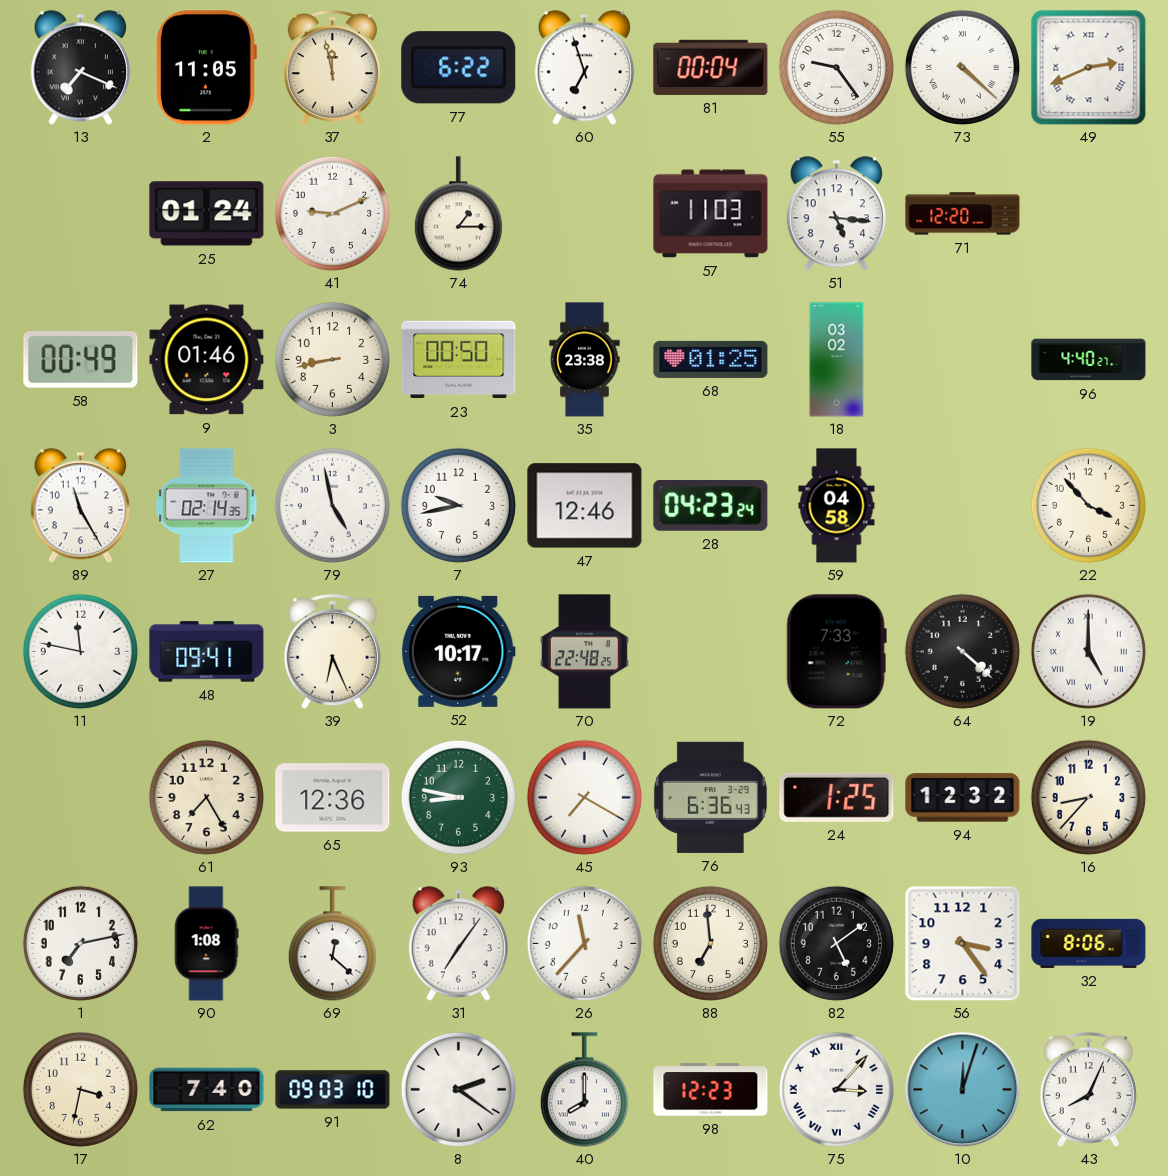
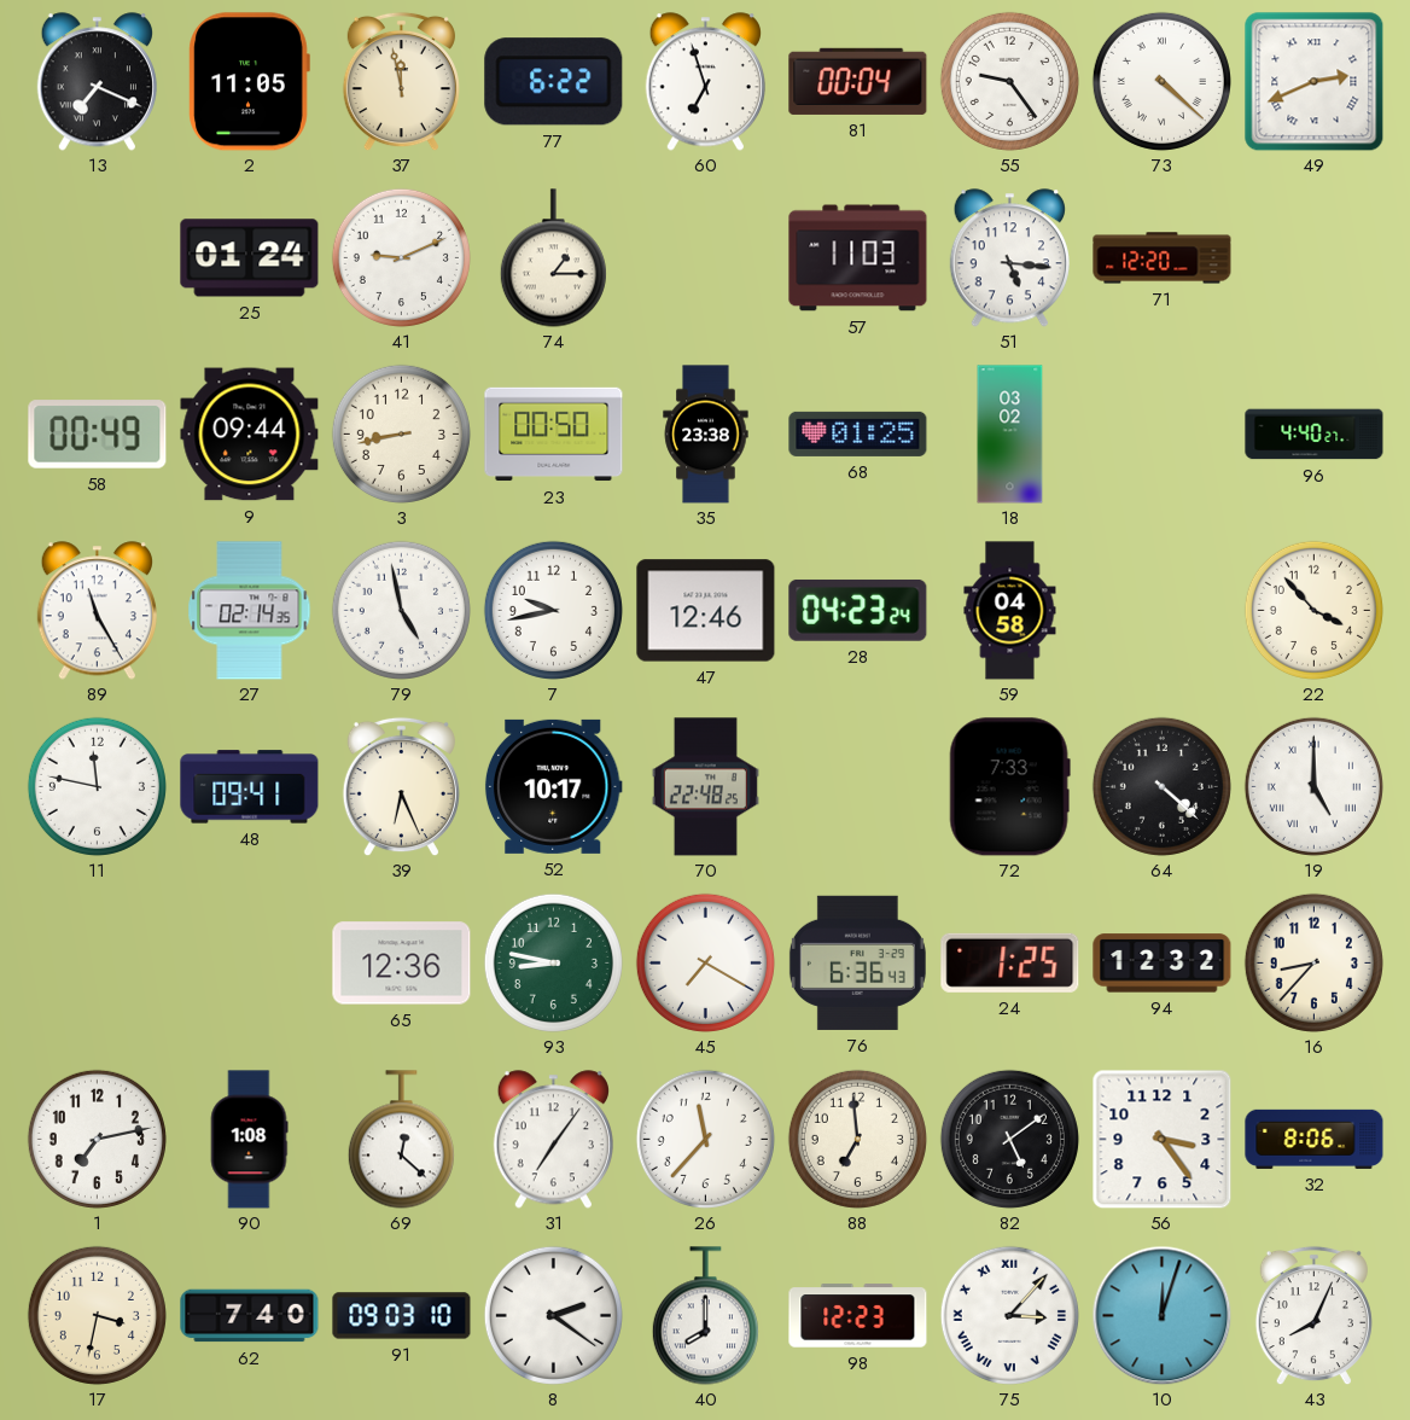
9: 01:46 -> 09:44
61: 7:25 -> none
